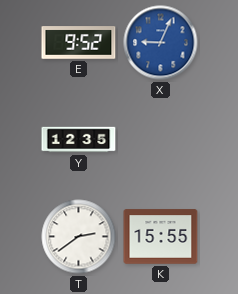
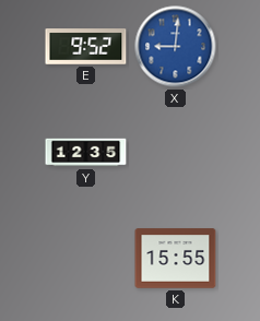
X: 9:04 -> 9:01
T: 2:39 -> none
